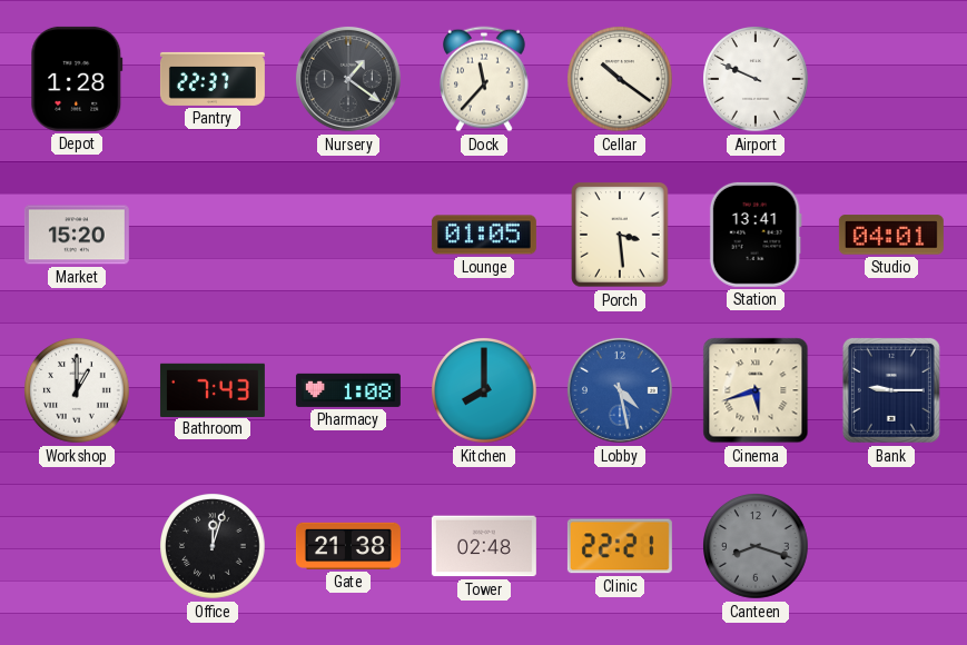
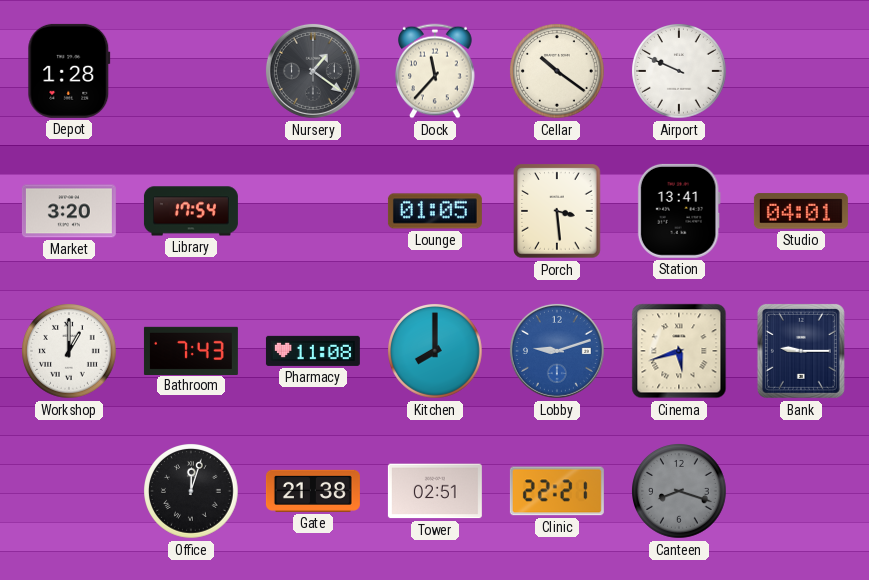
Pantry: 22:37 -> none
Market: 15:20 -> 3:20
Library: none -> 17:54
Pharmacy: 1:08 -> 11:08
Lobby: 4:28 -> 9:12
Tower: 02:48 -> 02:51
